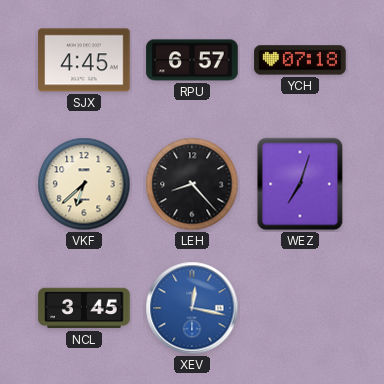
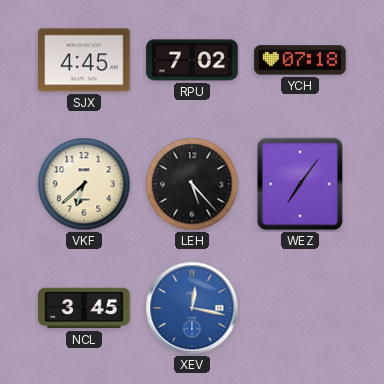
RPU: 6:57 -> 7:02
LEH: 8:23 -> 5:23
WEZ: 7:03 -> 7:06
